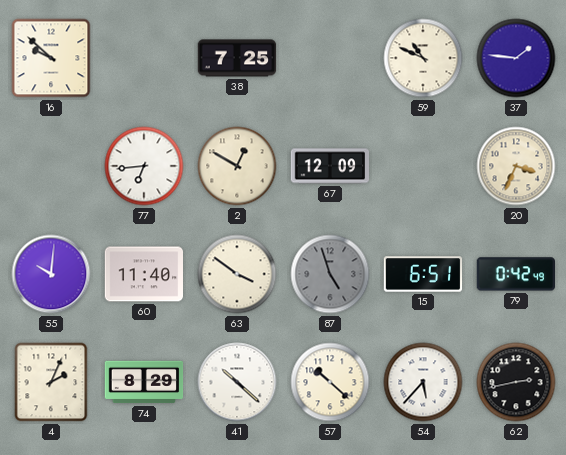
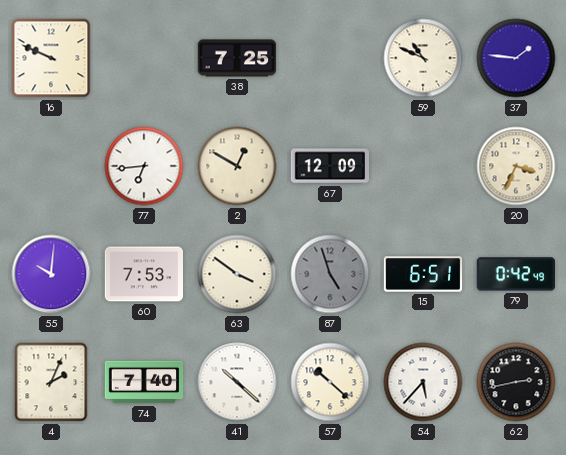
16: 9:52 -> 9:49
60: 11:40 -> 7:53
74: 8:29 -> 7:40
